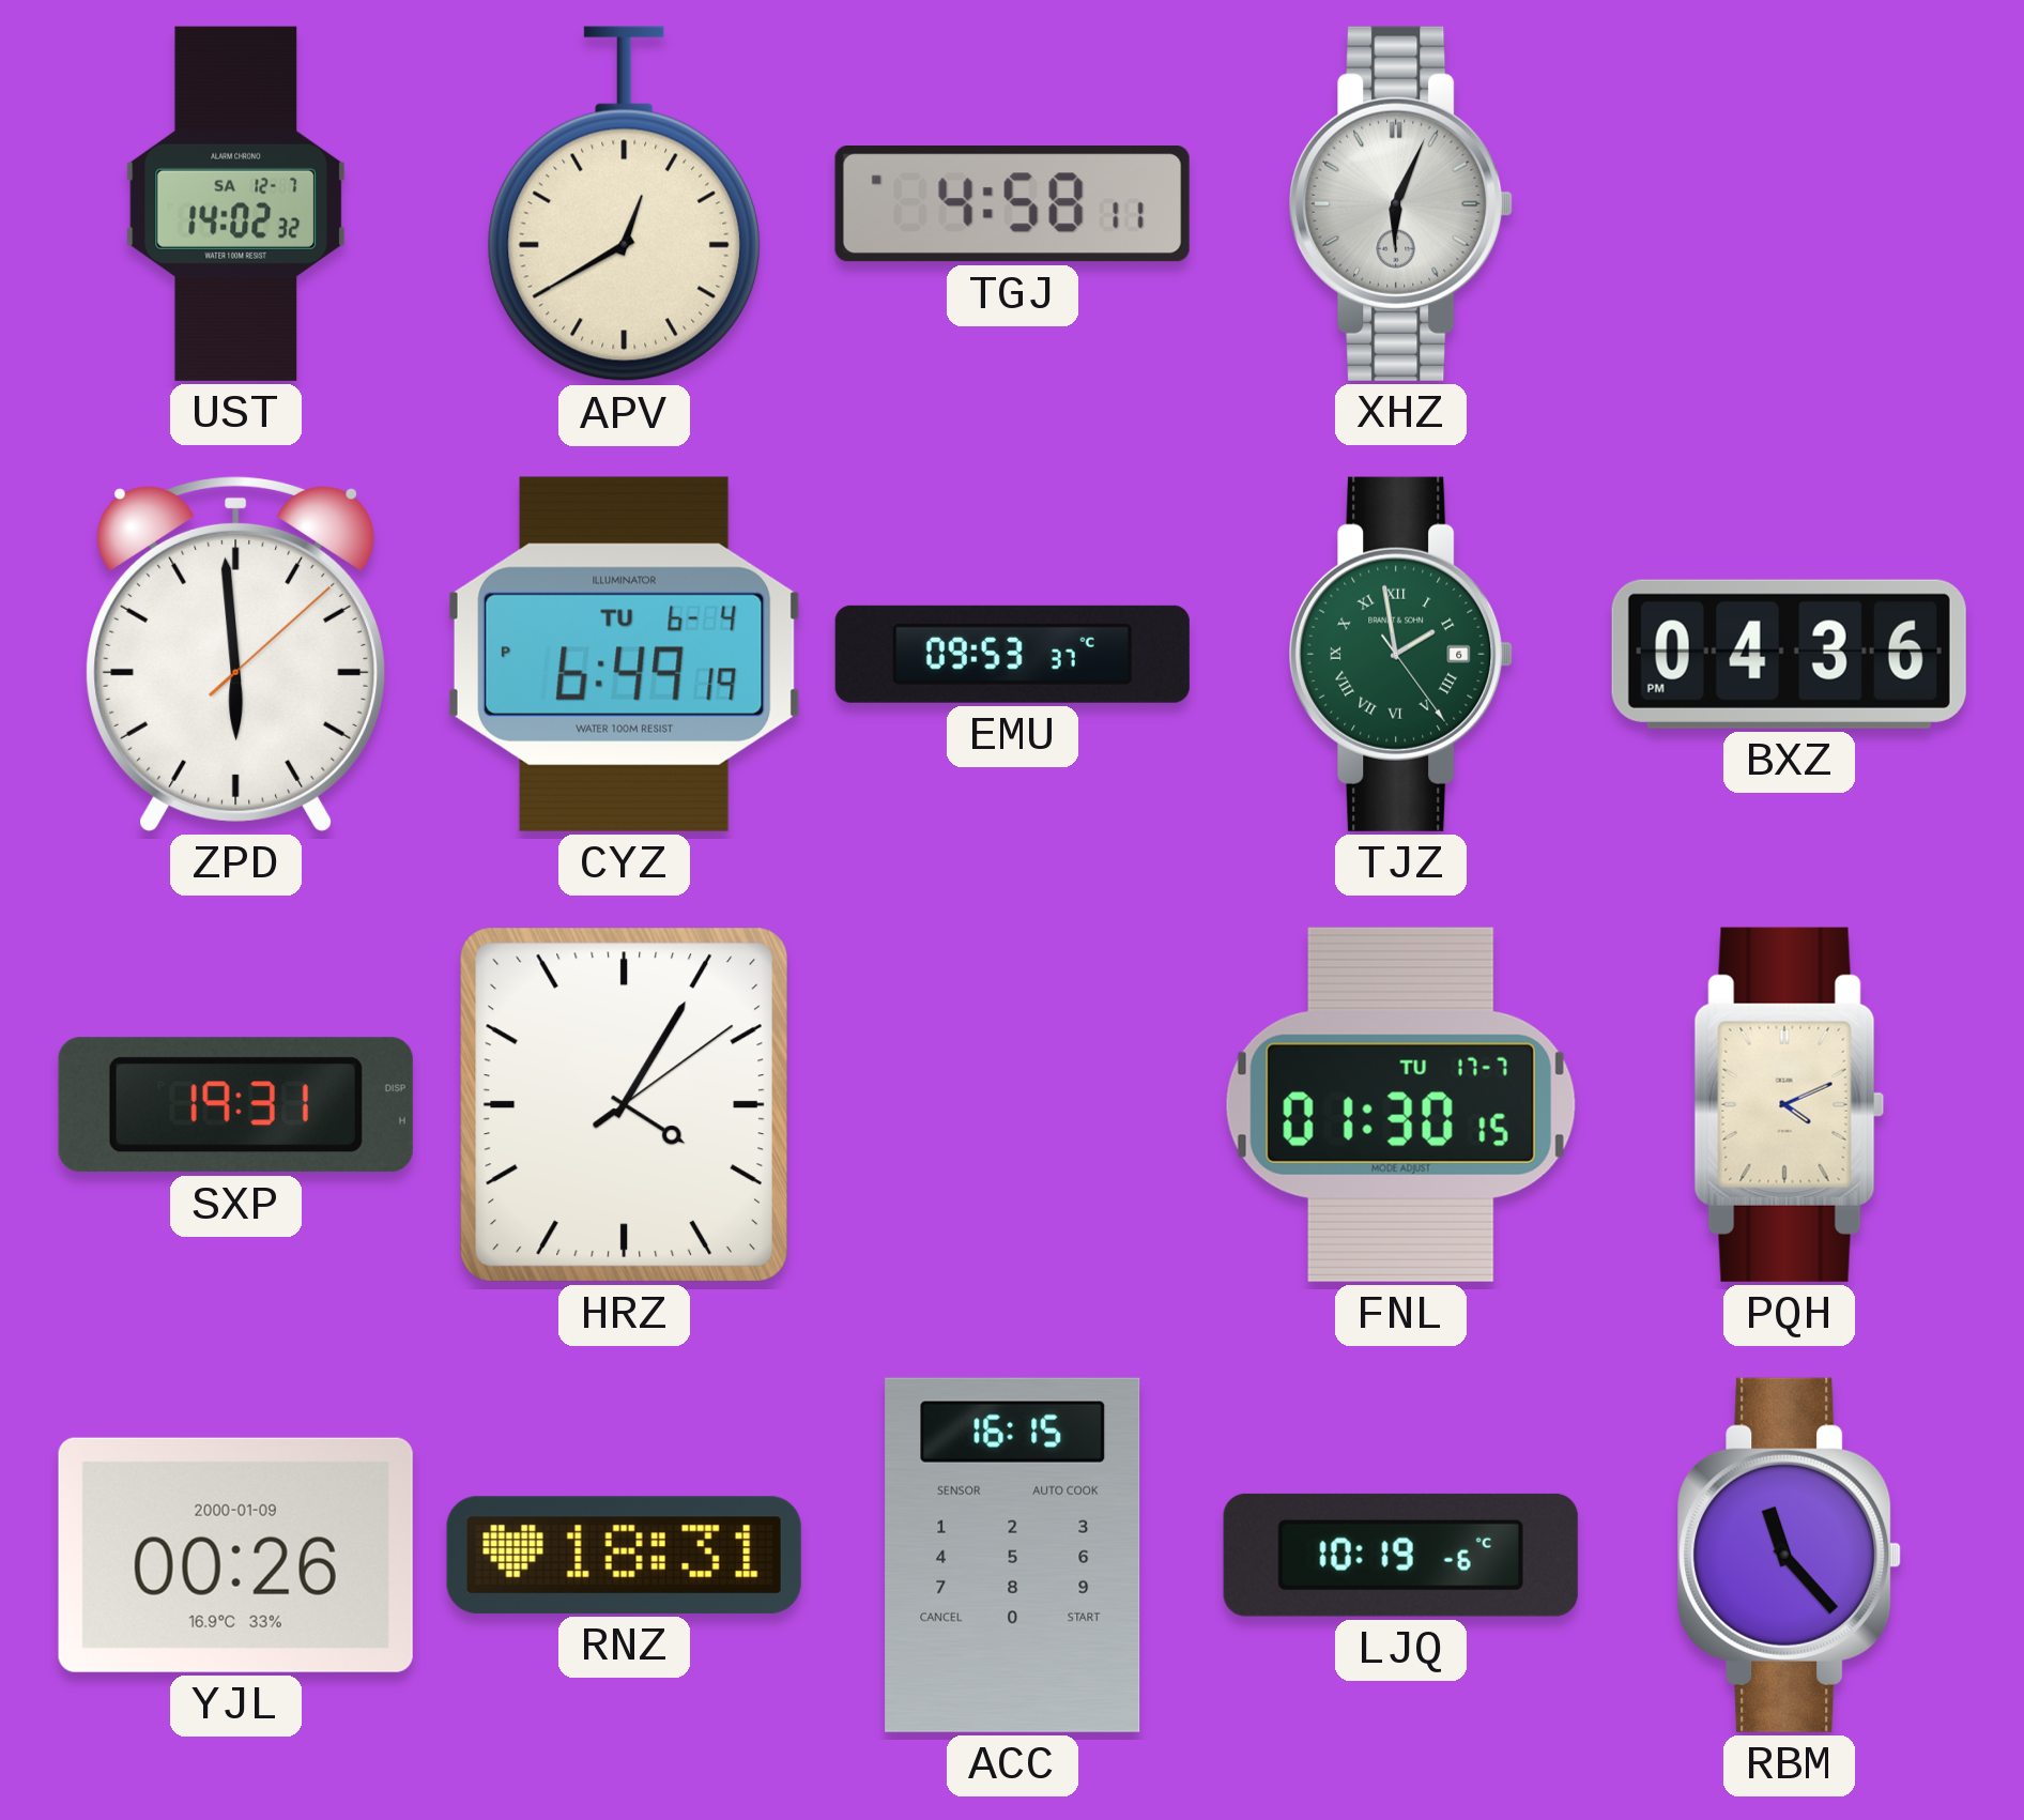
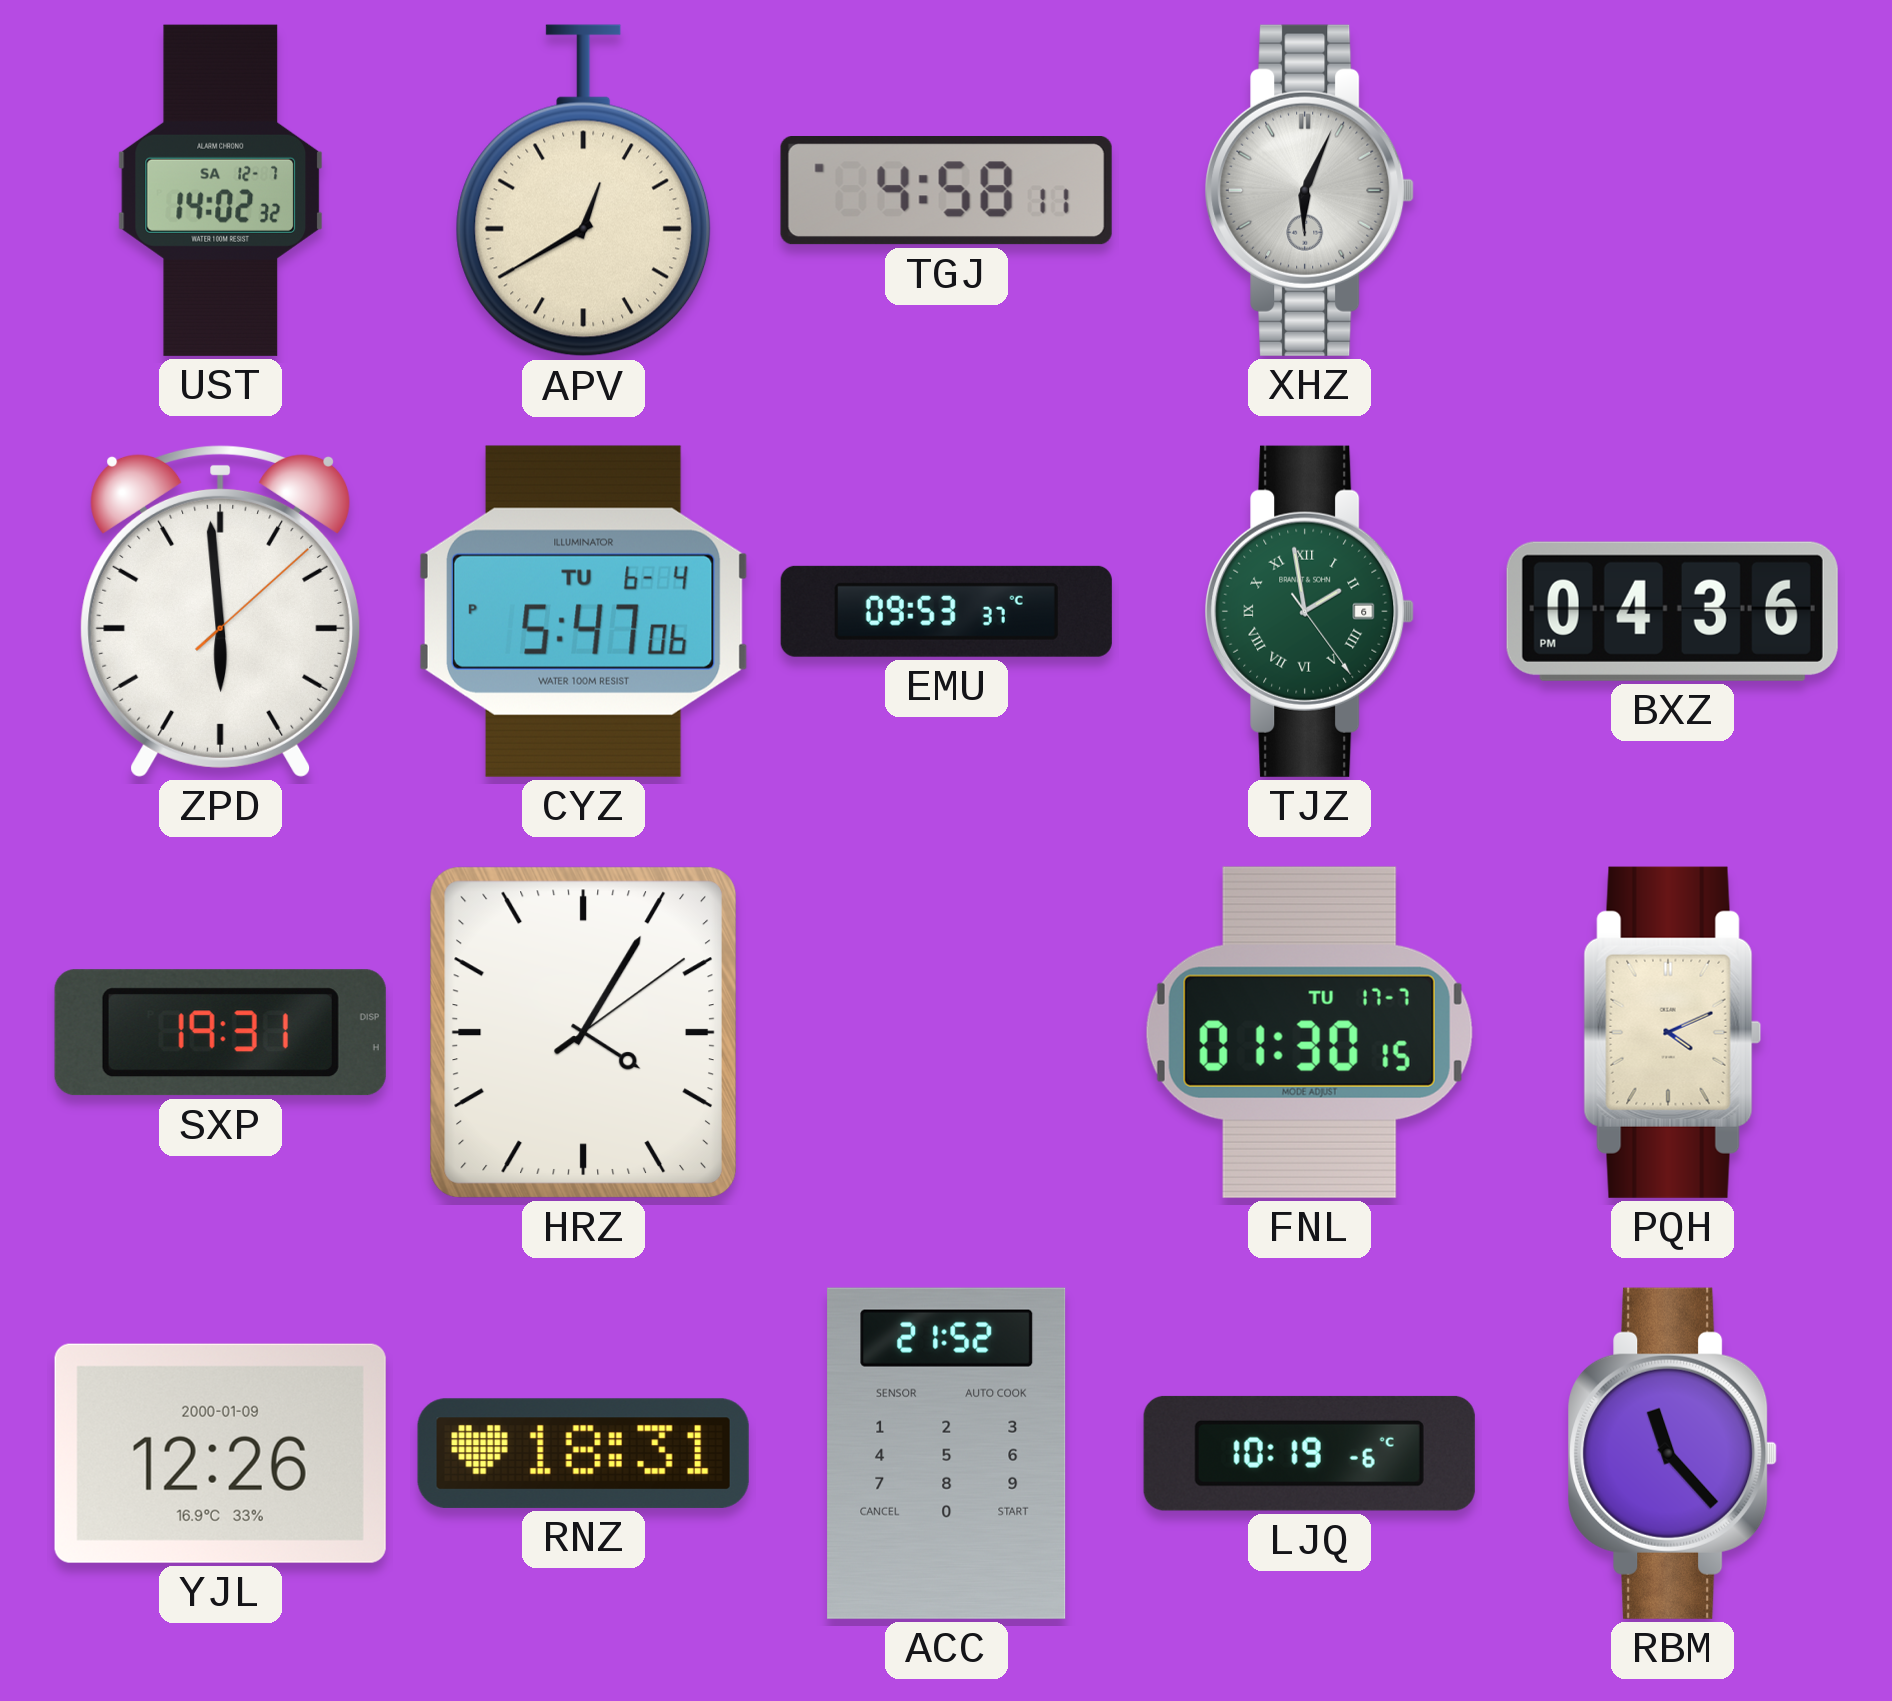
CYZ: 6:49 -> 5:47
YJL: 00:26 -> 12:26
ACC: 16:15 -> 21:52
